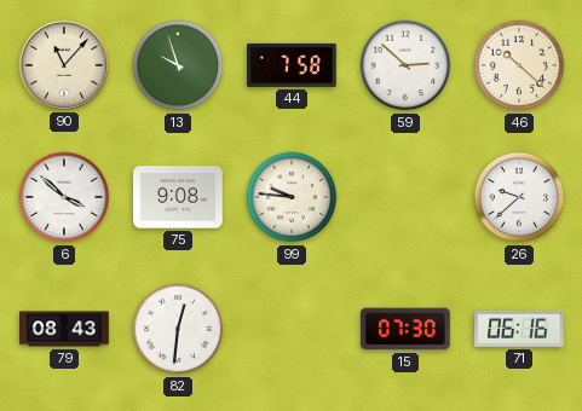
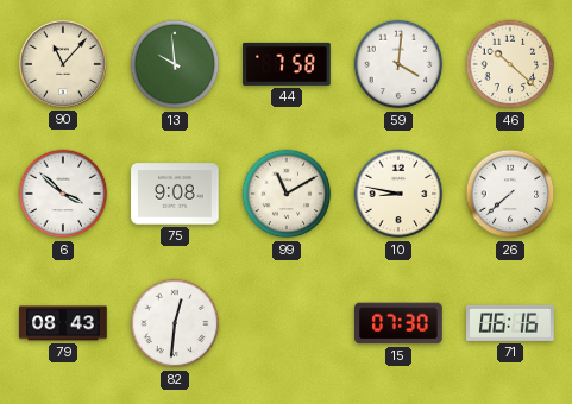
13: 9:57 -> 9:59
59: 2:52 -> 4:01
99: 9:46 -> 11:10
10: none -> 8:47
26: 9:38 -> 7:38
